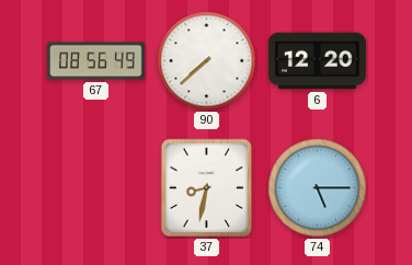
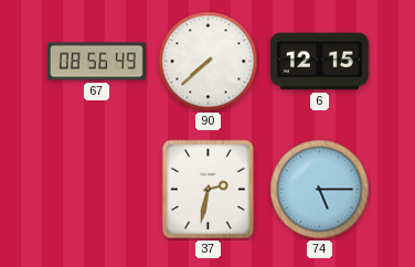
6: 12:20 -> 12:15
37: 8:32 -> 2:32
